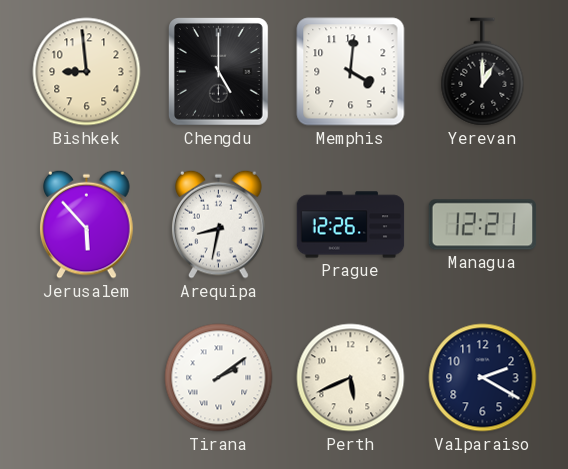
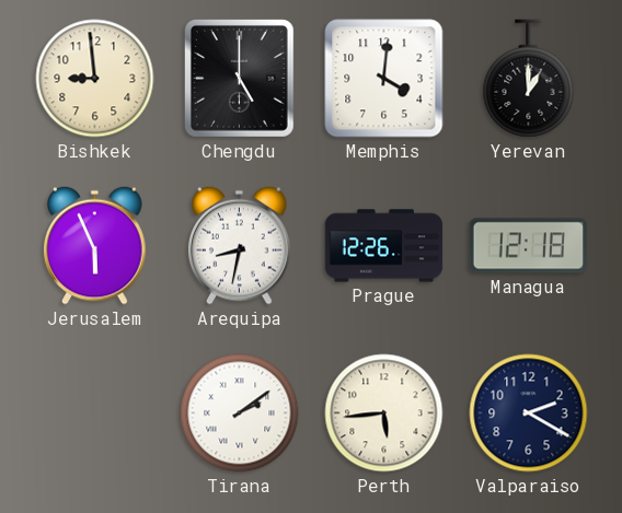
Jerusalem: 5:53 -> 5:56
Managua: 12:21 -> 12:18
Perth: 5:41 -> 5:44
